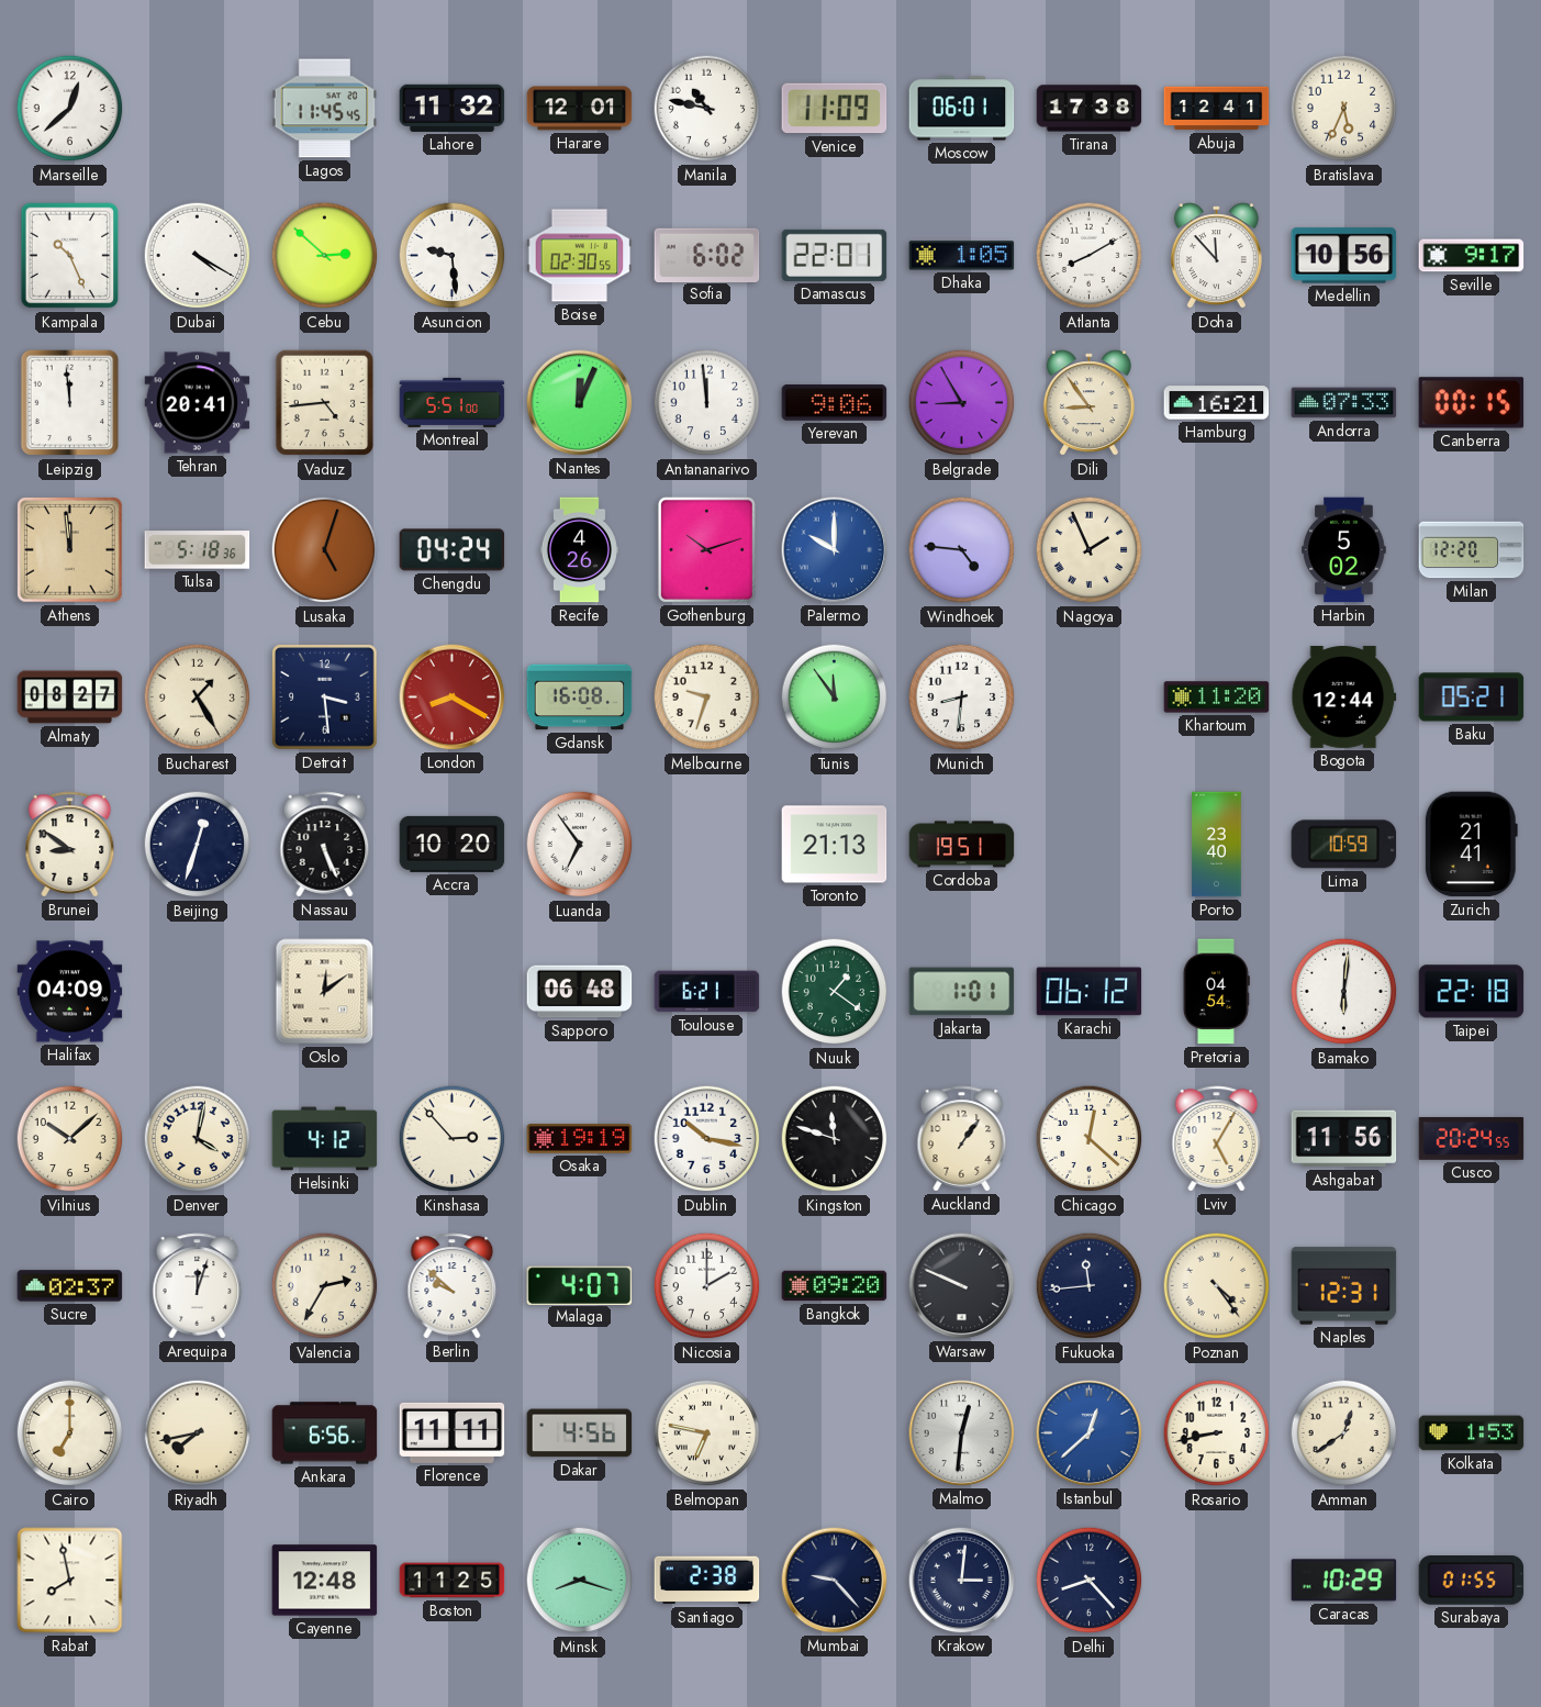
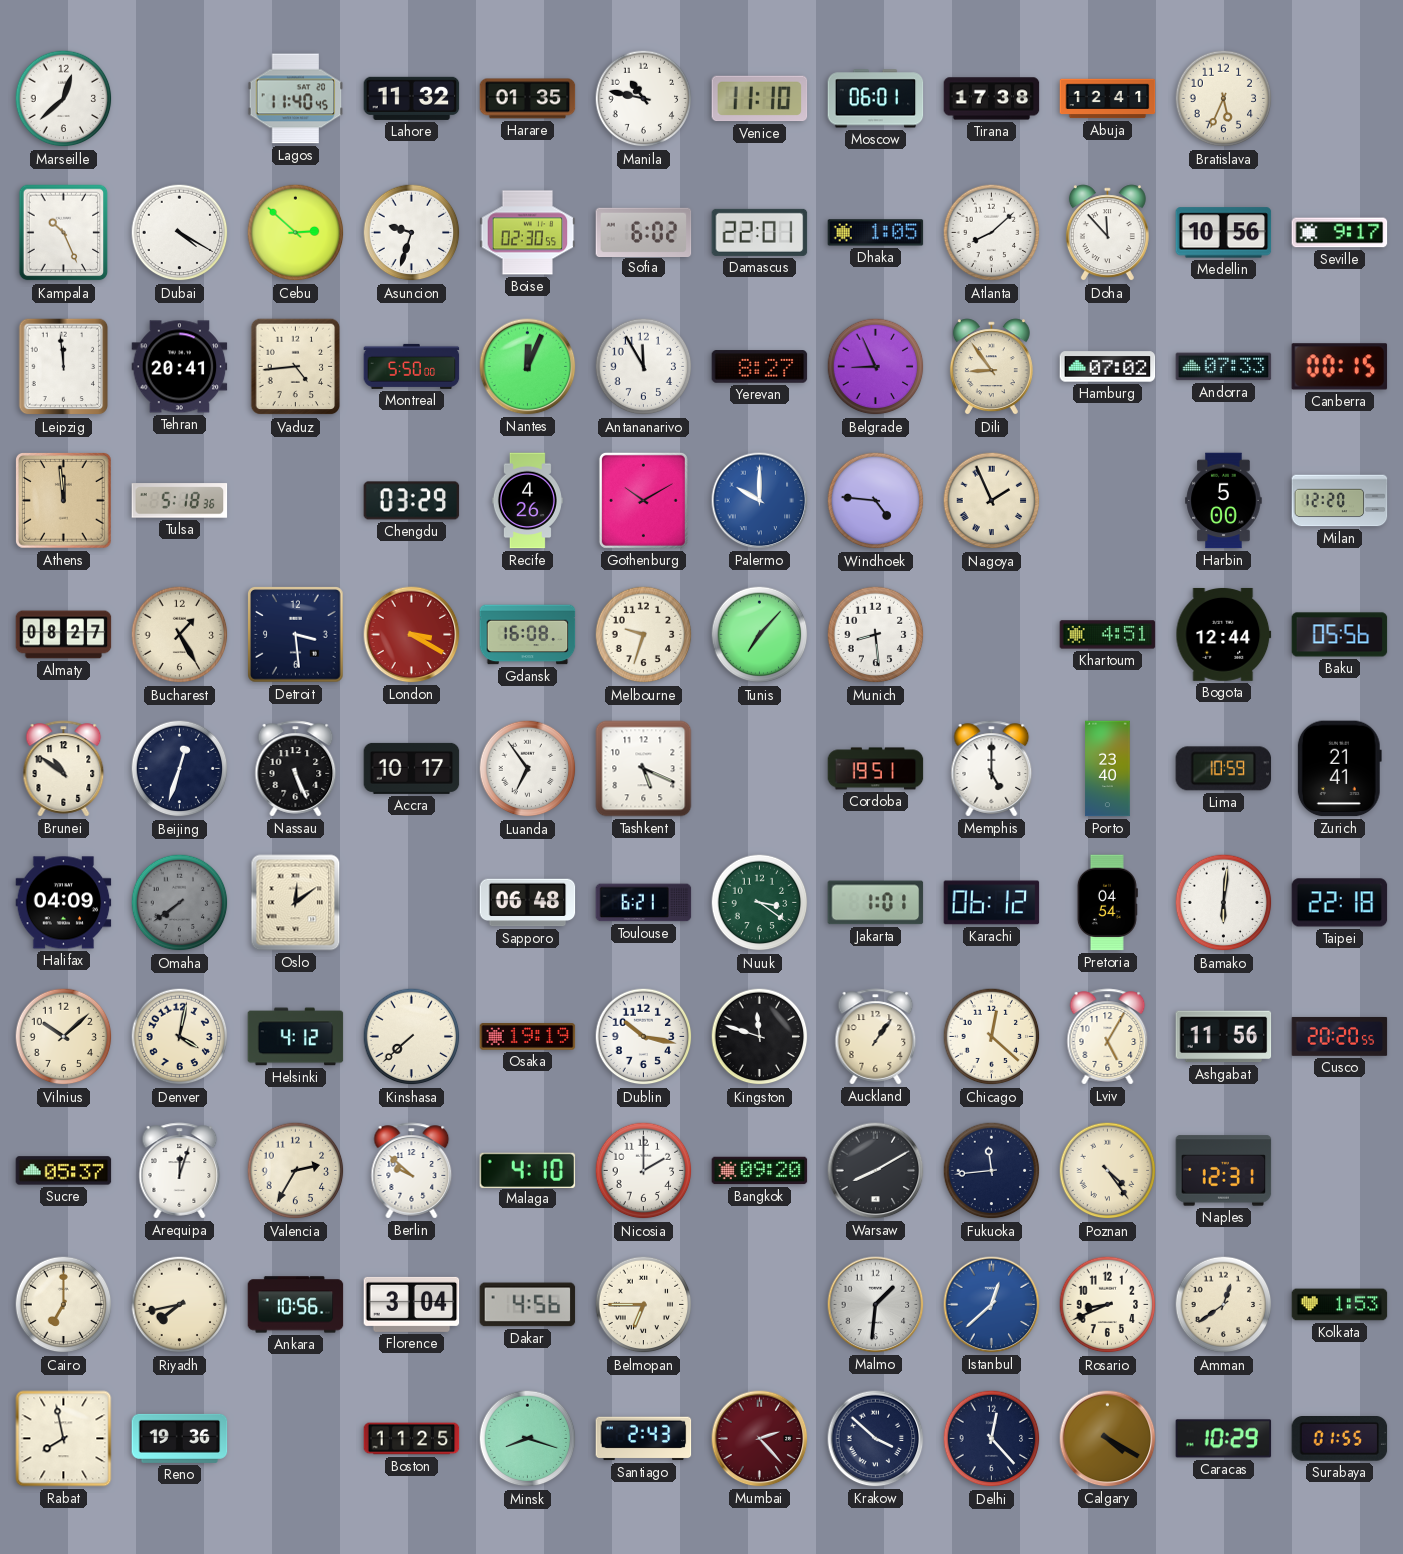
Lagos: 11:45 -> 11:40
Harare: 12:01 -> 01:35
Venice: 11:09 -> 11:10
Asuncion: 9:29 -> 9:33
Atlanta: 8:10 -> 8:08
Montreal: 5:51 -> 5:50
Antananarivo: 11:59 -> 11:55
Yerevan: 9:06 -> 8:27
Belgrade: 8:55 -> 8:56
Hamburg: 16:21 -> 07:02
Lusaka: 5:03 -> none
Chengdu: 04:24 -> 03:29
Gothenburg: 10:12 -> 10:10
Harbin: 5:02 -> 5:00
London: 8:20 -> 3:20
Tunis: 11:54 -> 7:07
Munich: 8:31 -> 8:29
Khartoum: 11:20 -> 4:51
Baku: 05:21 -> 05:56
Brunei: 8:51 -> 10:51
Accra: 10:20 -> 10:17
Tashkent: none -> 5:19
Toronto: 21:13 -> none
Memphis: none -> 5:00
Omaha: none -> 7:39
Nuuk: 1:21 -> 3:21
Kinshasa: 2:53 -> 7:38
Cusco: 20:24 -> 20:20
Sucre: 02:37 -> 05:37
Malaga: 4:07 -> 4:10
Warsaw: 9:49 -> 8:10
Ankara: 6:56 -> 10:56
Florence: 11:11 -> 3:04
Belmopan: 6:47 -> 6:45
Malmo: 12:31 -> 1:31
Rosario: 8:43 -> 8:41
Reno: none -> 19:36
Cayenne: 12:48 -> none
Santiago: 2:38 -> 2:43
Mumbai: 9:23 -> 2:23
Mumbai dial: navy -> burgundy
Krakow: 3:01 -> 3:52
Delhi: 8:23 -> 12:23
Calgary: none -> 4:20
